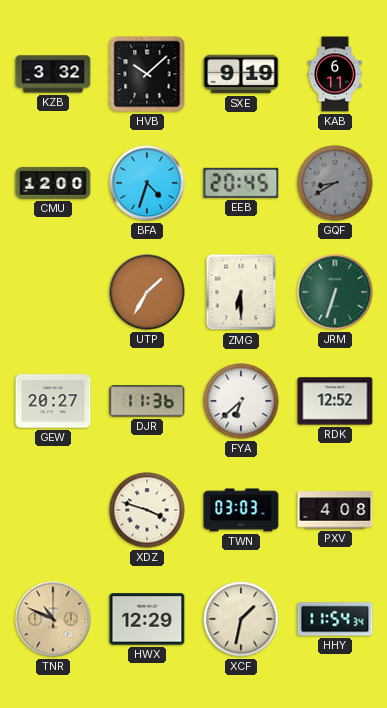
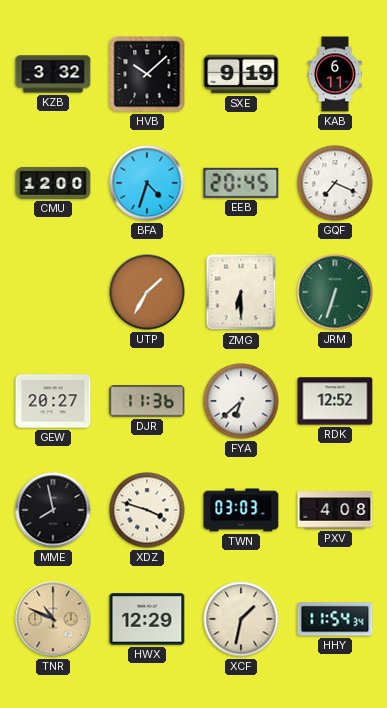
GQF: 8:40 -> 7:19
GQF dial: grey -> white
MME: none -> 7:58
